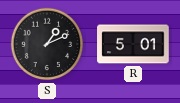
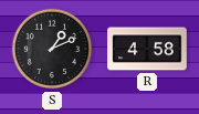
R: 5:01 -> 4:58
